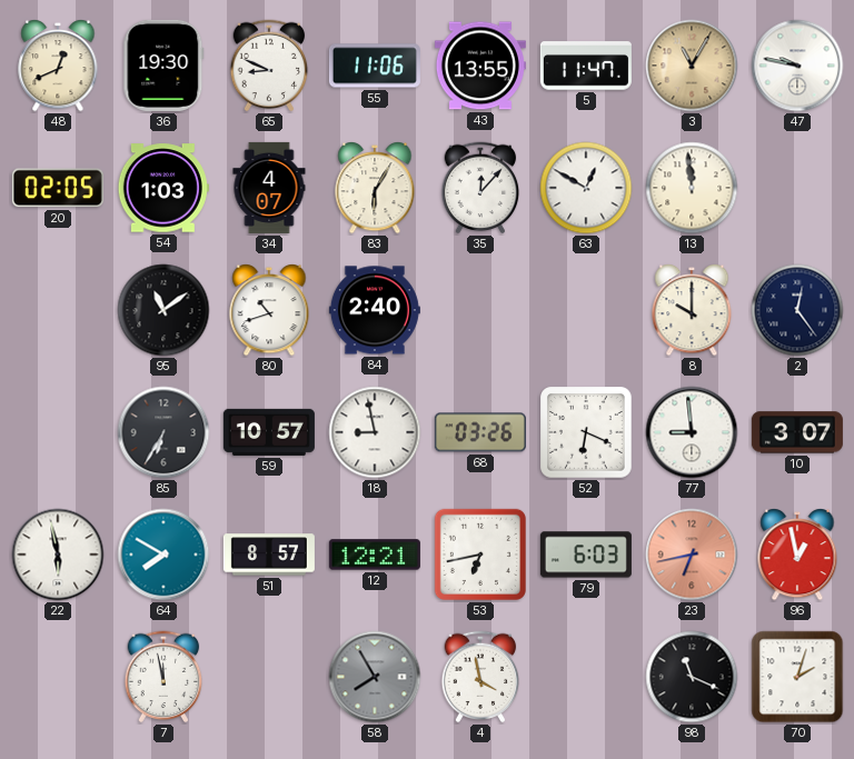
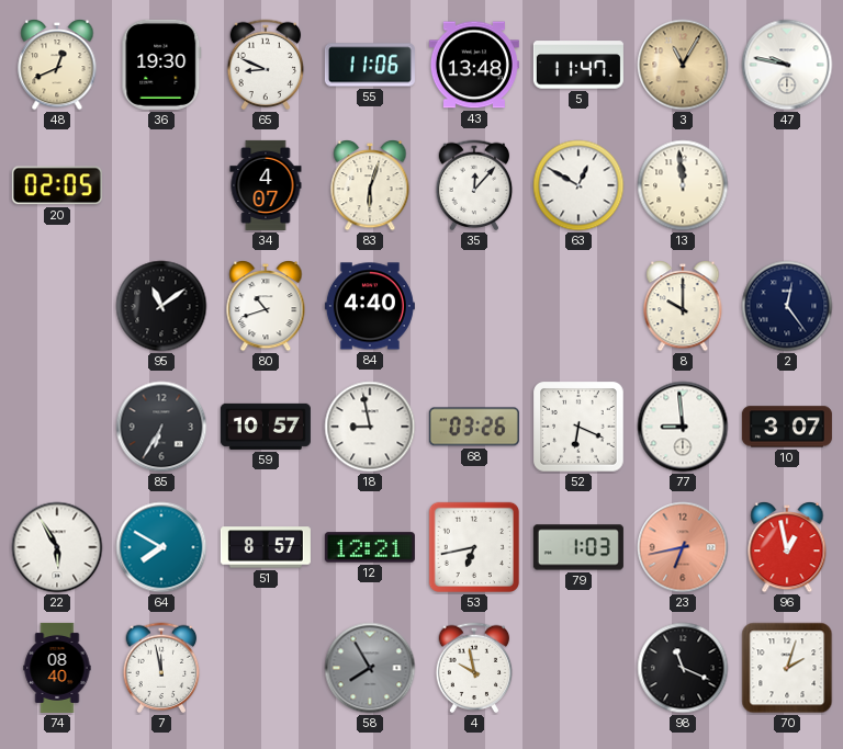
43: 13:55 -> 13:48
54: 1:03 -> none
83: 6:05 -> 6:03
84: 2:40 -> 4:40
22: 5:58 -> 5:55
79: 6:03 -> 1:03
74: none -> 08:40
4: 3:58 -> 9:58
